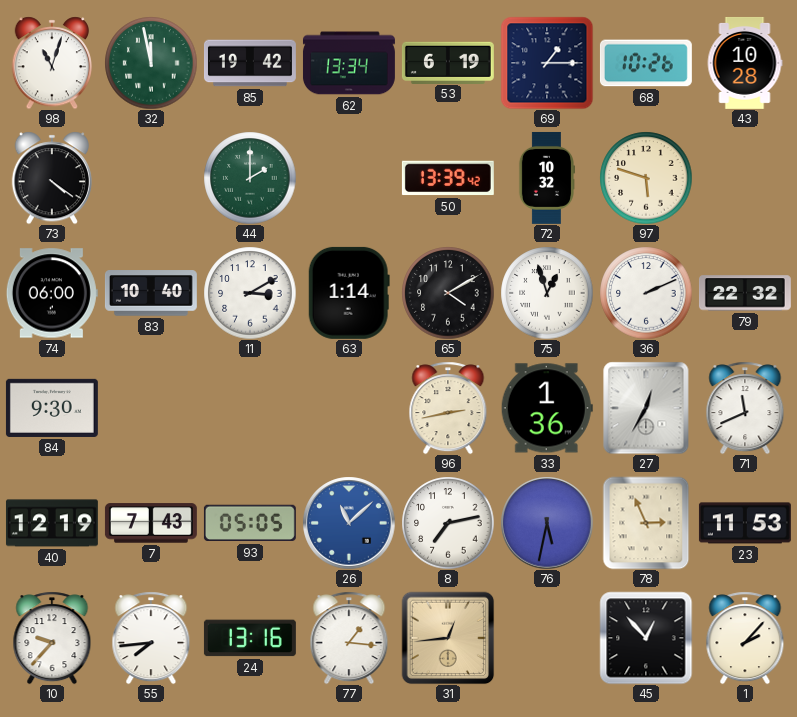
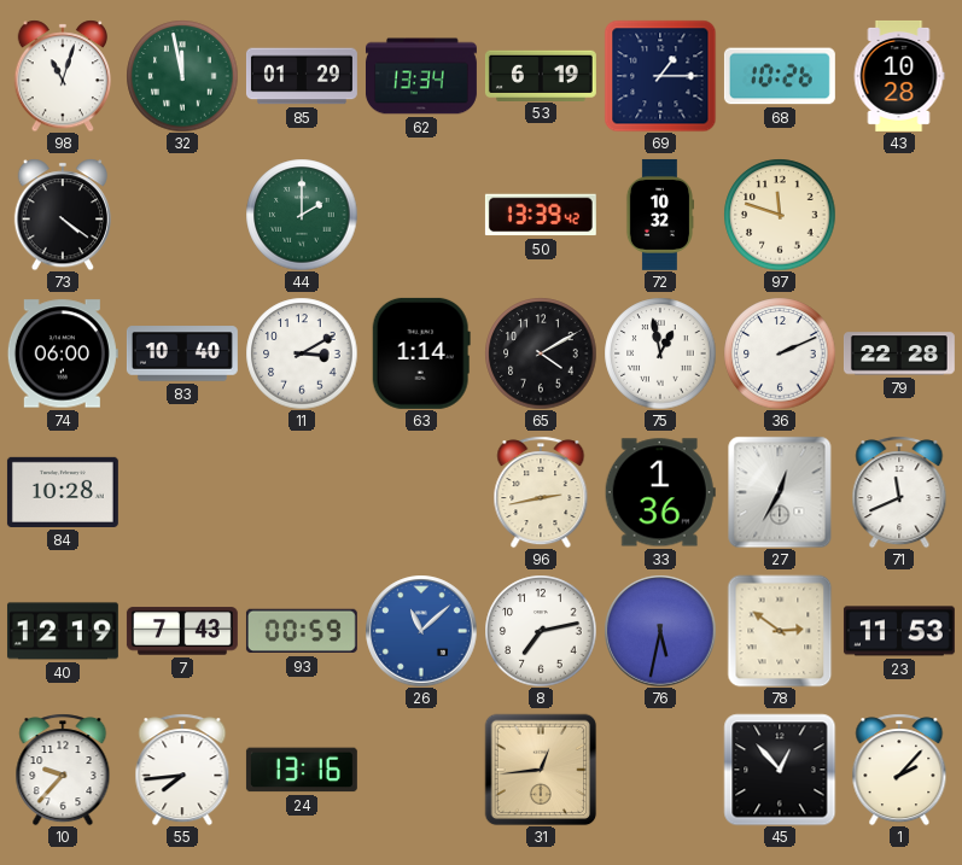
85: 19:42 -> 01:29
97: 5:48 -> 11:48
75: 12:57 -> 12:58
79: 22:32 -> 22:28
84: 9:30 -> 10:28
93: 05:05 -> 00:59
78: 2:56 -> 2:51
77: 1:16 -> none
